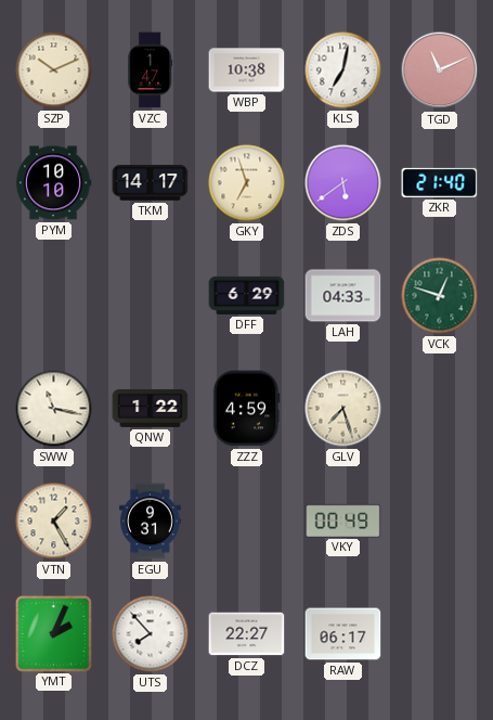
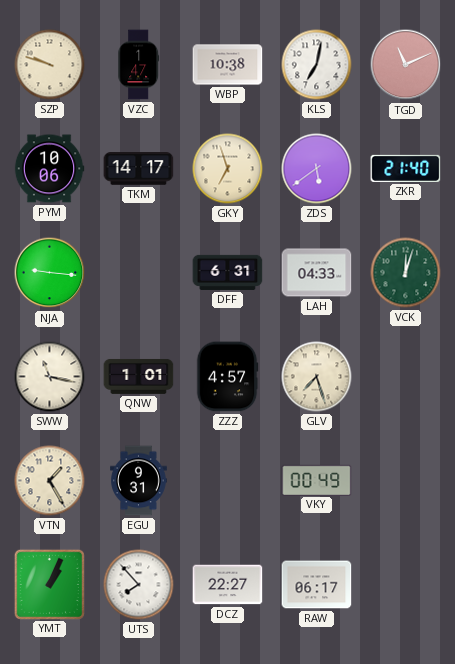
SZP: 10:11 -> 9:48
PYM: 10:10 -> 10:06
NJA: none -> 9:16
DFF: 6:29 -> 6:31
VCK: 12:48 -> 12:03
QNW: 1:22 -> 1:01
ZZZ: 4:59 -> 4:57
YMT: 2:04 -> 1:04
